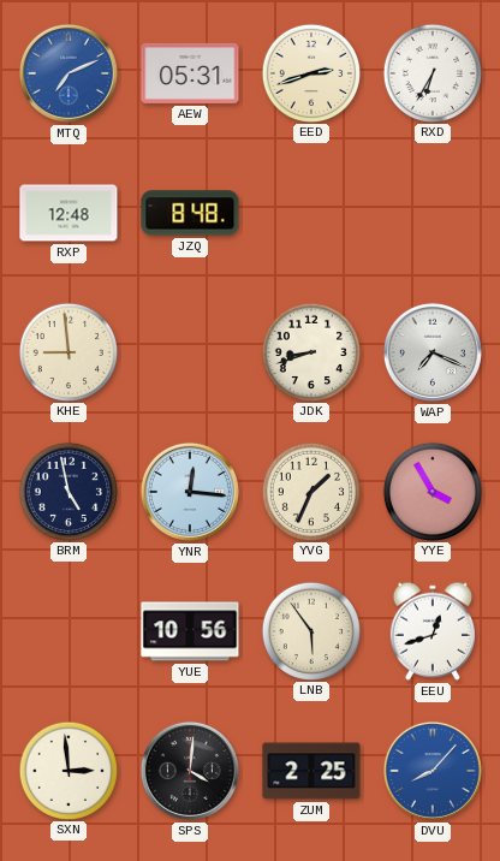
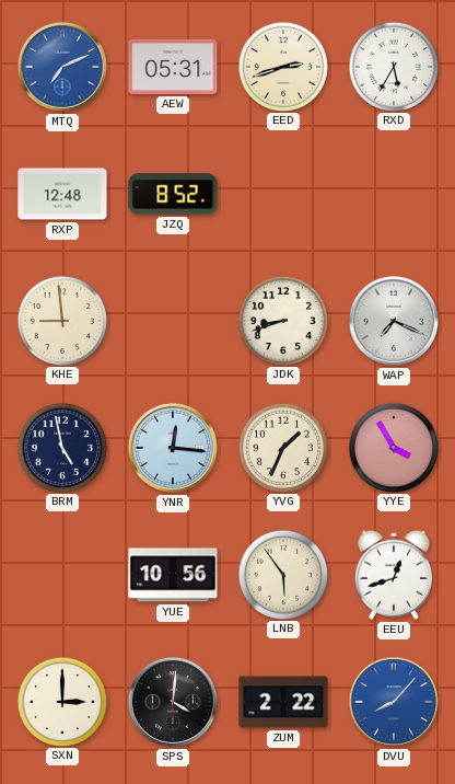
RXD: 6:35 -> 5:35
JZQ: 8:48 -> 8:52
SXN: 2:59 -> 3:00
ZUM: 2:25 -> 2:22
